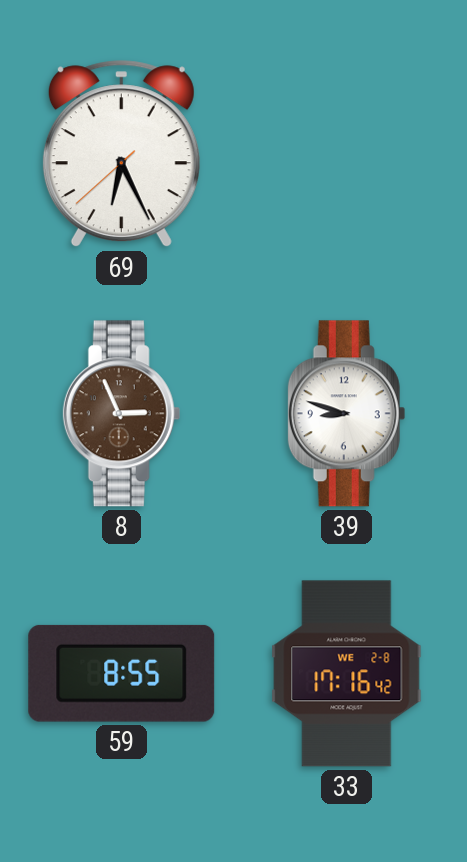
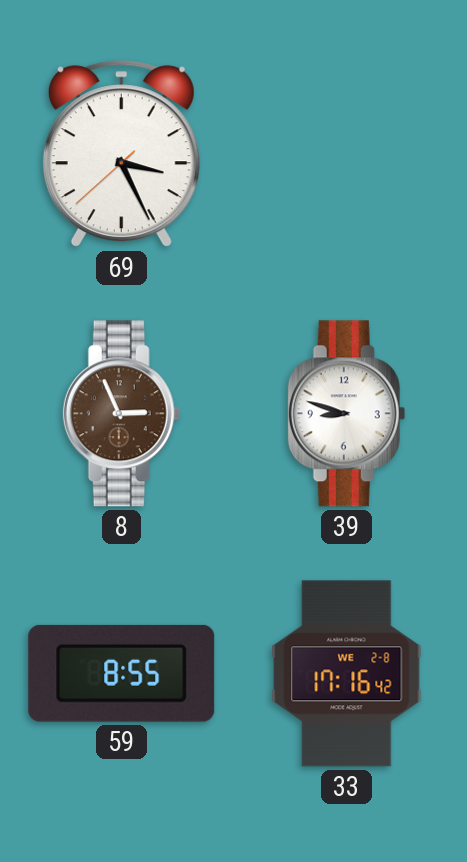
69: 6:25 -> 3:25
